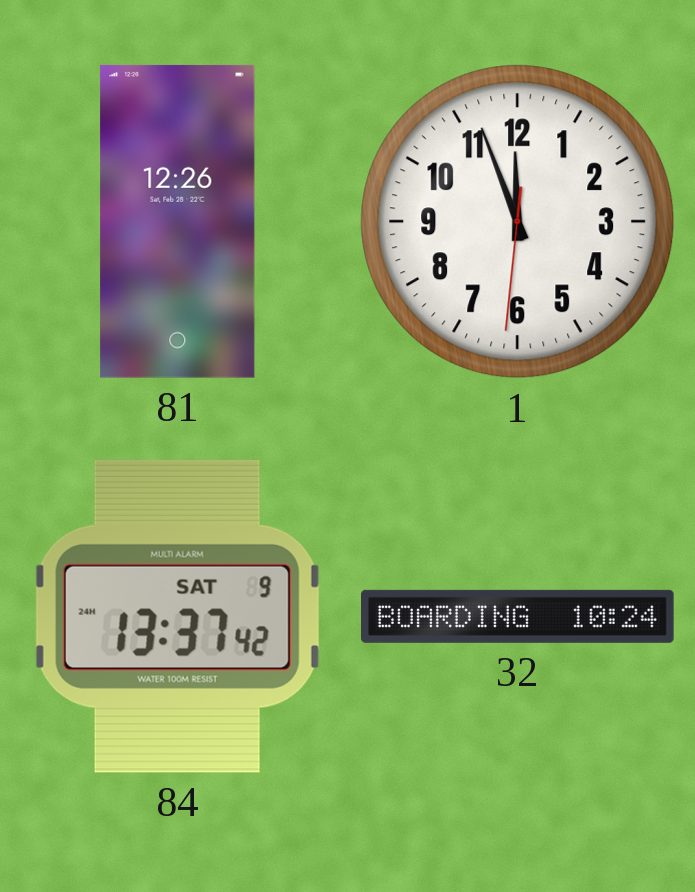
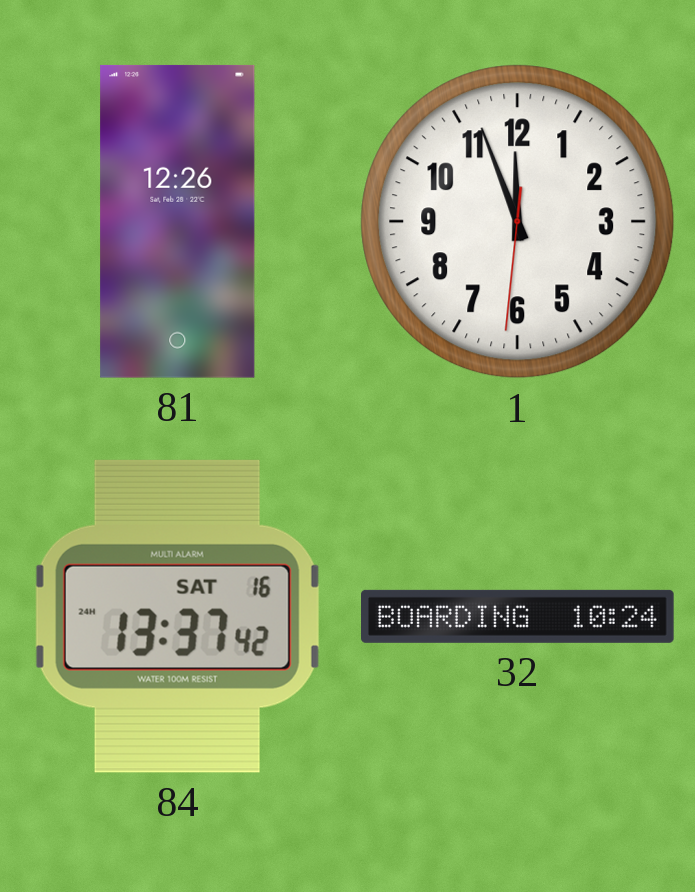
84 date: SAT 9 -> SAT 16
